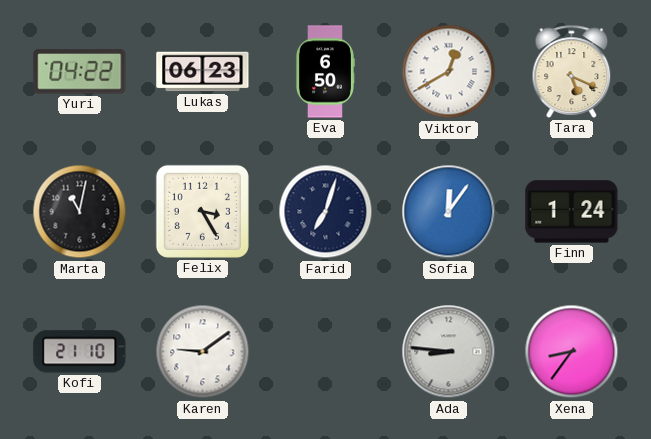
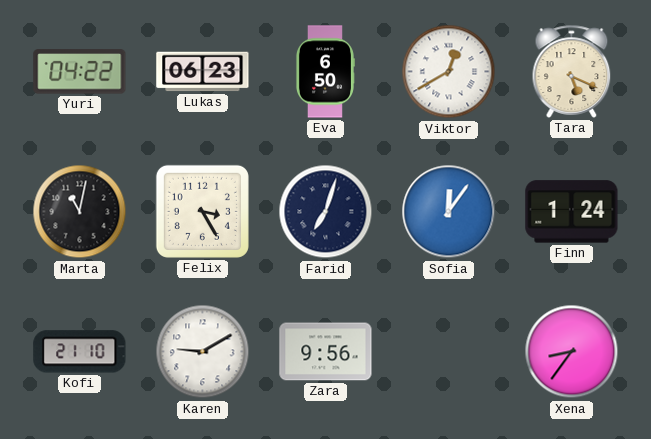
Karen: 9:09 -> 9:10
Zara: none -> 9:56
Ada: 8:46 -> none
